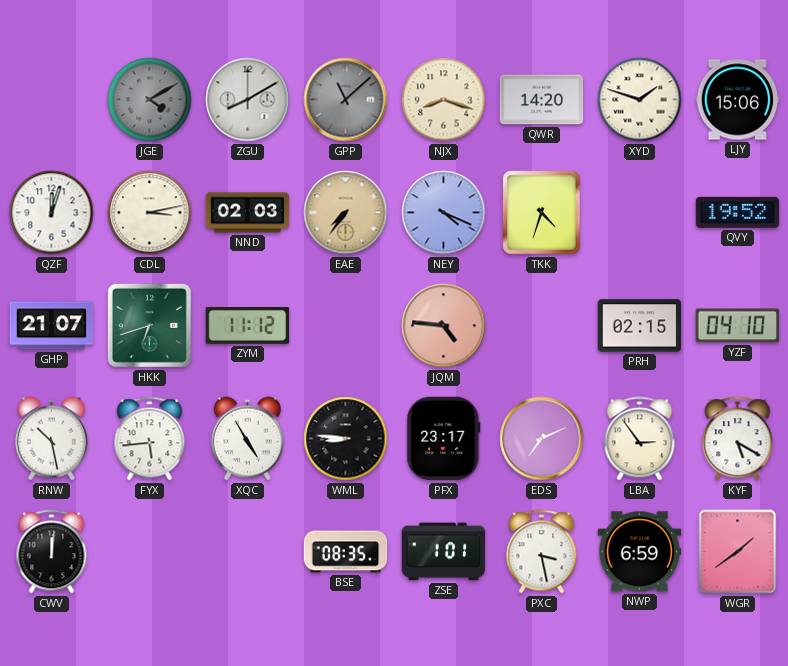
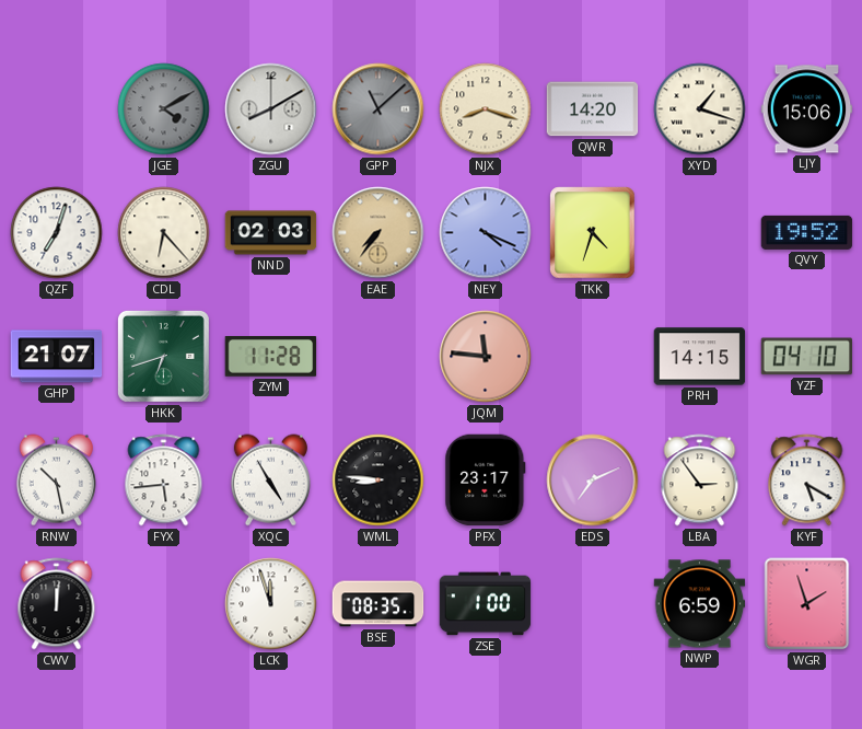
XYD: 1:48 -> 1:18
QZF: 12:03 -> 7:03
CDL: 3:13 -> 6:23
ZYM: 11:12 -> 11:28
JQM: 4:46 -> 11:46
PRH: 02:15 -> 14:15
LCK: none -> 11:57
ZSE: 1:01 -> 1:00
PXC: 3:28 -> none
WGR: 1:39 -> 1:57
